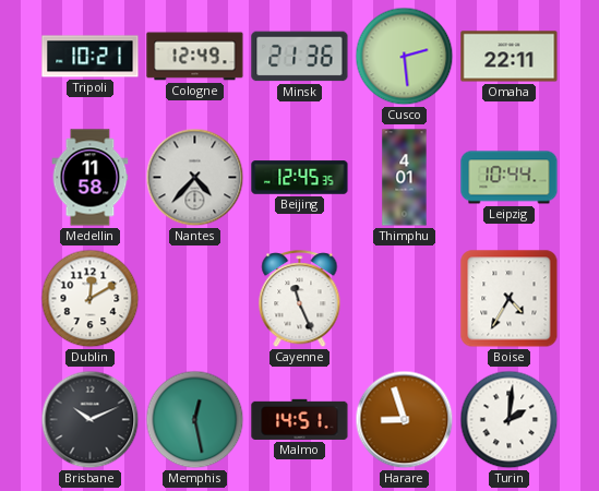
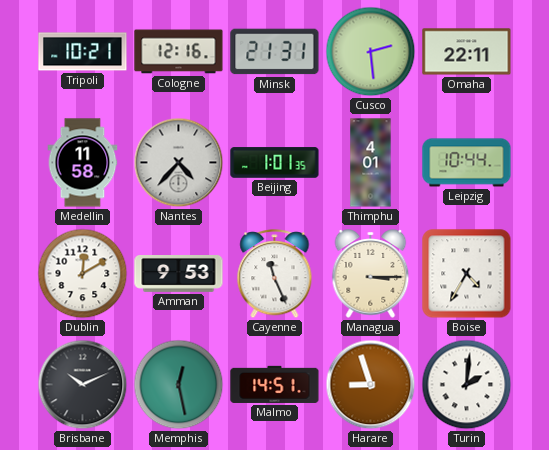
Cologne: 12:49 -> 12:16
Minsk: 21:36 -> 21:31
Beijing: 12:45 -> 1:01
Amman: none -> 9:53
Managua: none -> 3:15
